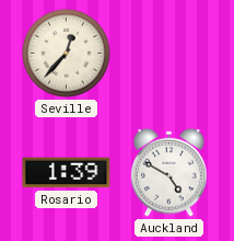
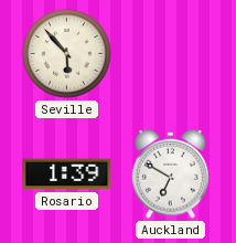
Seville: 12:37 -> 5:53
Auckland: 4:50 -> 6:50
